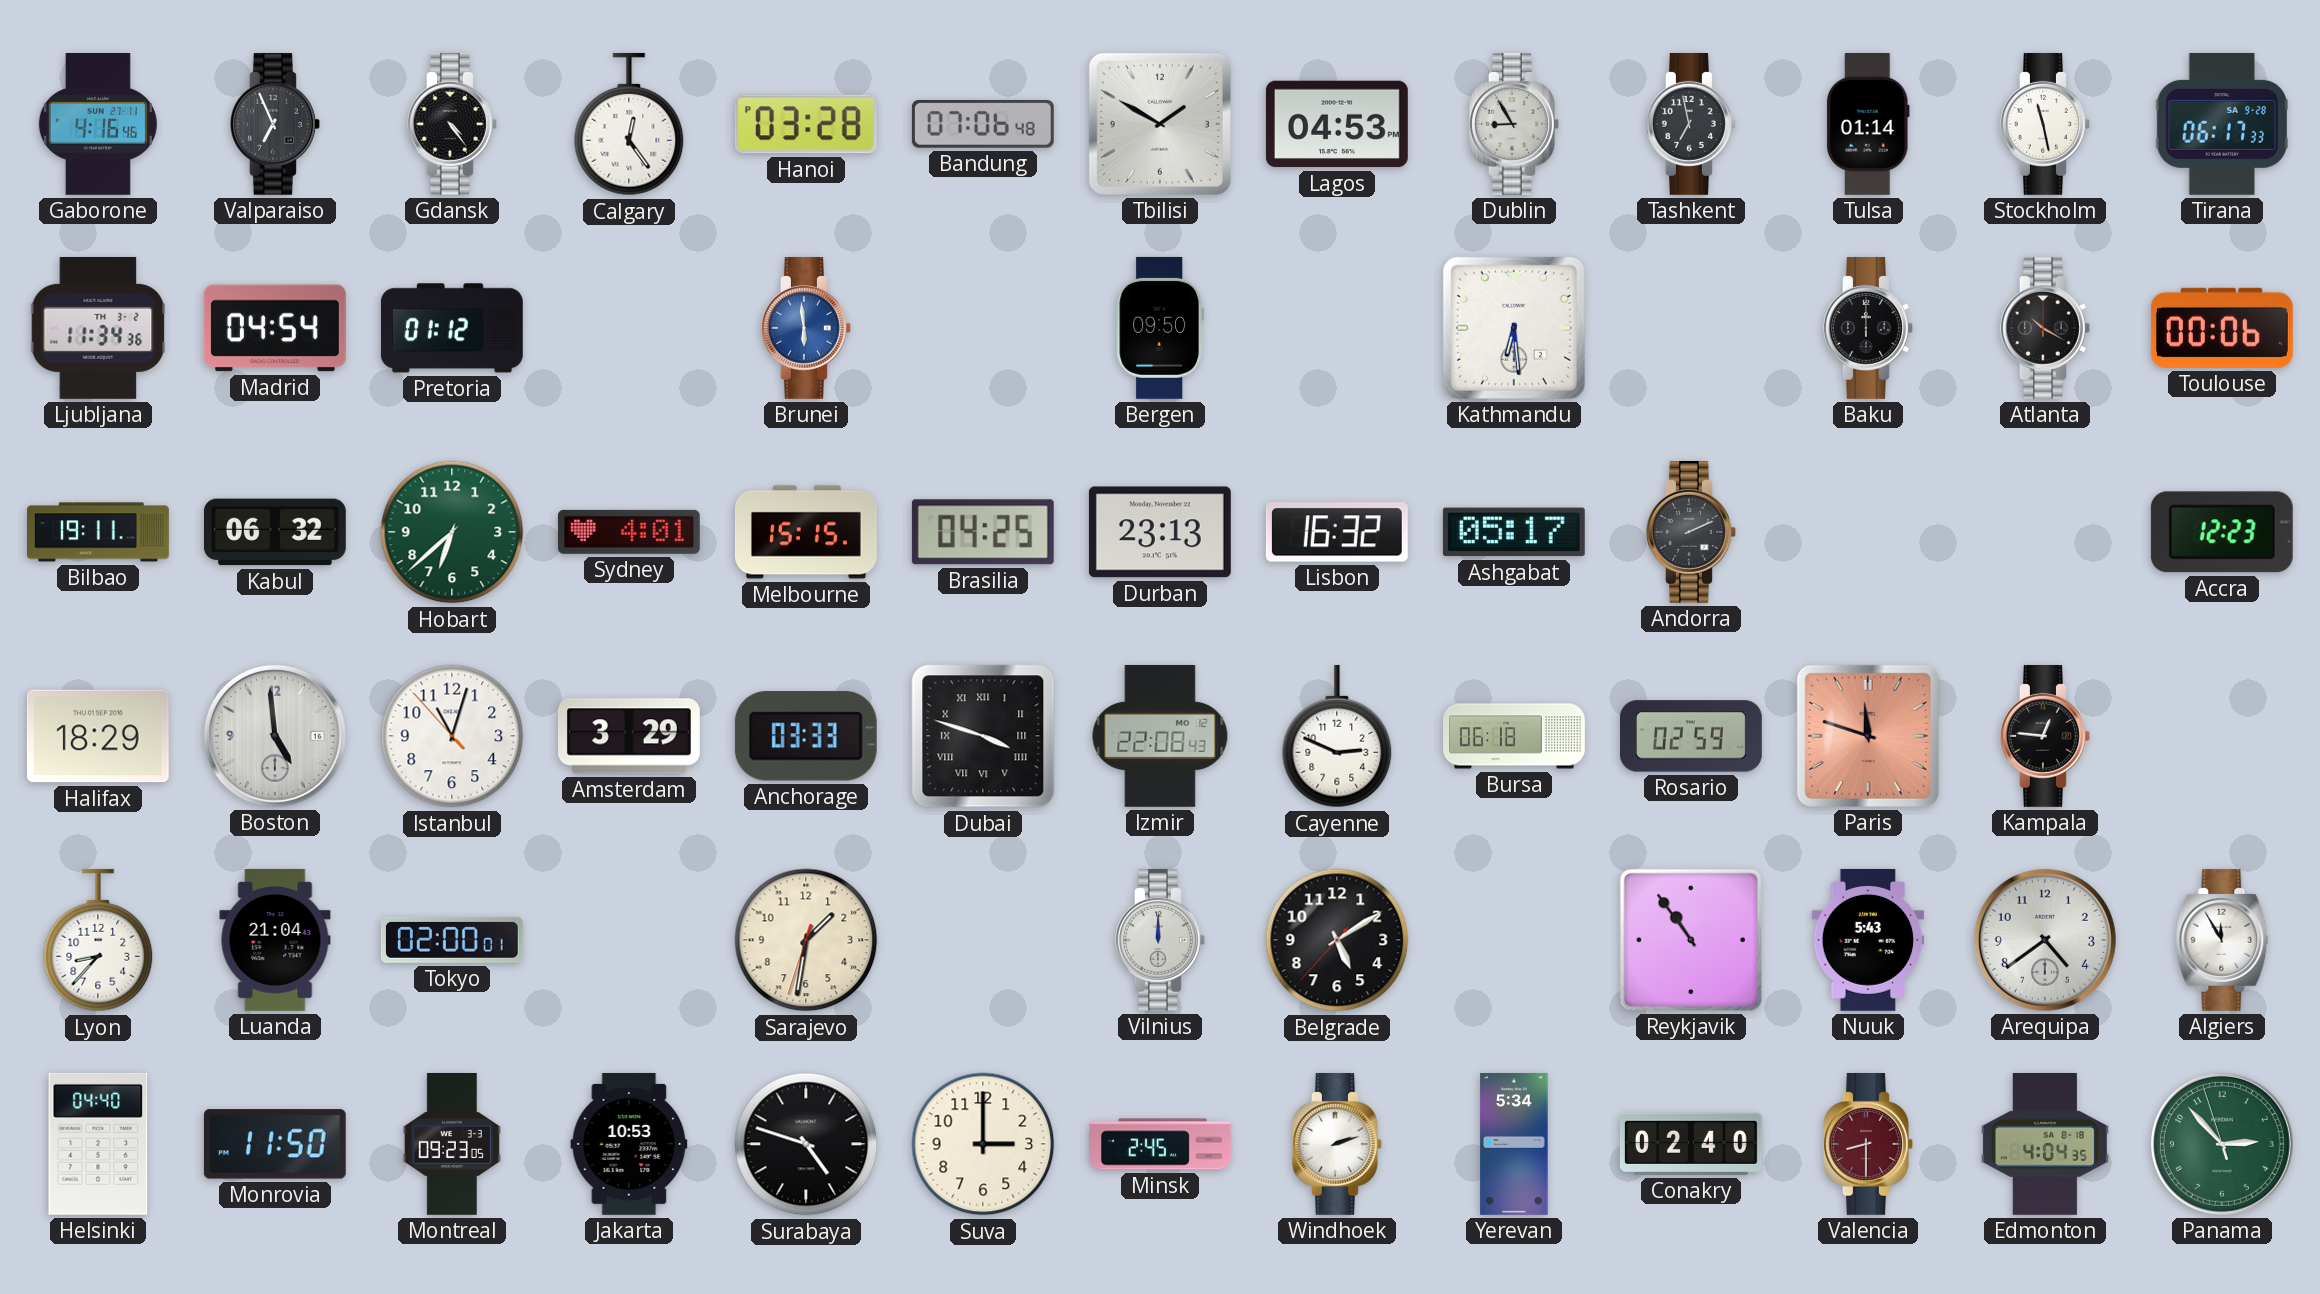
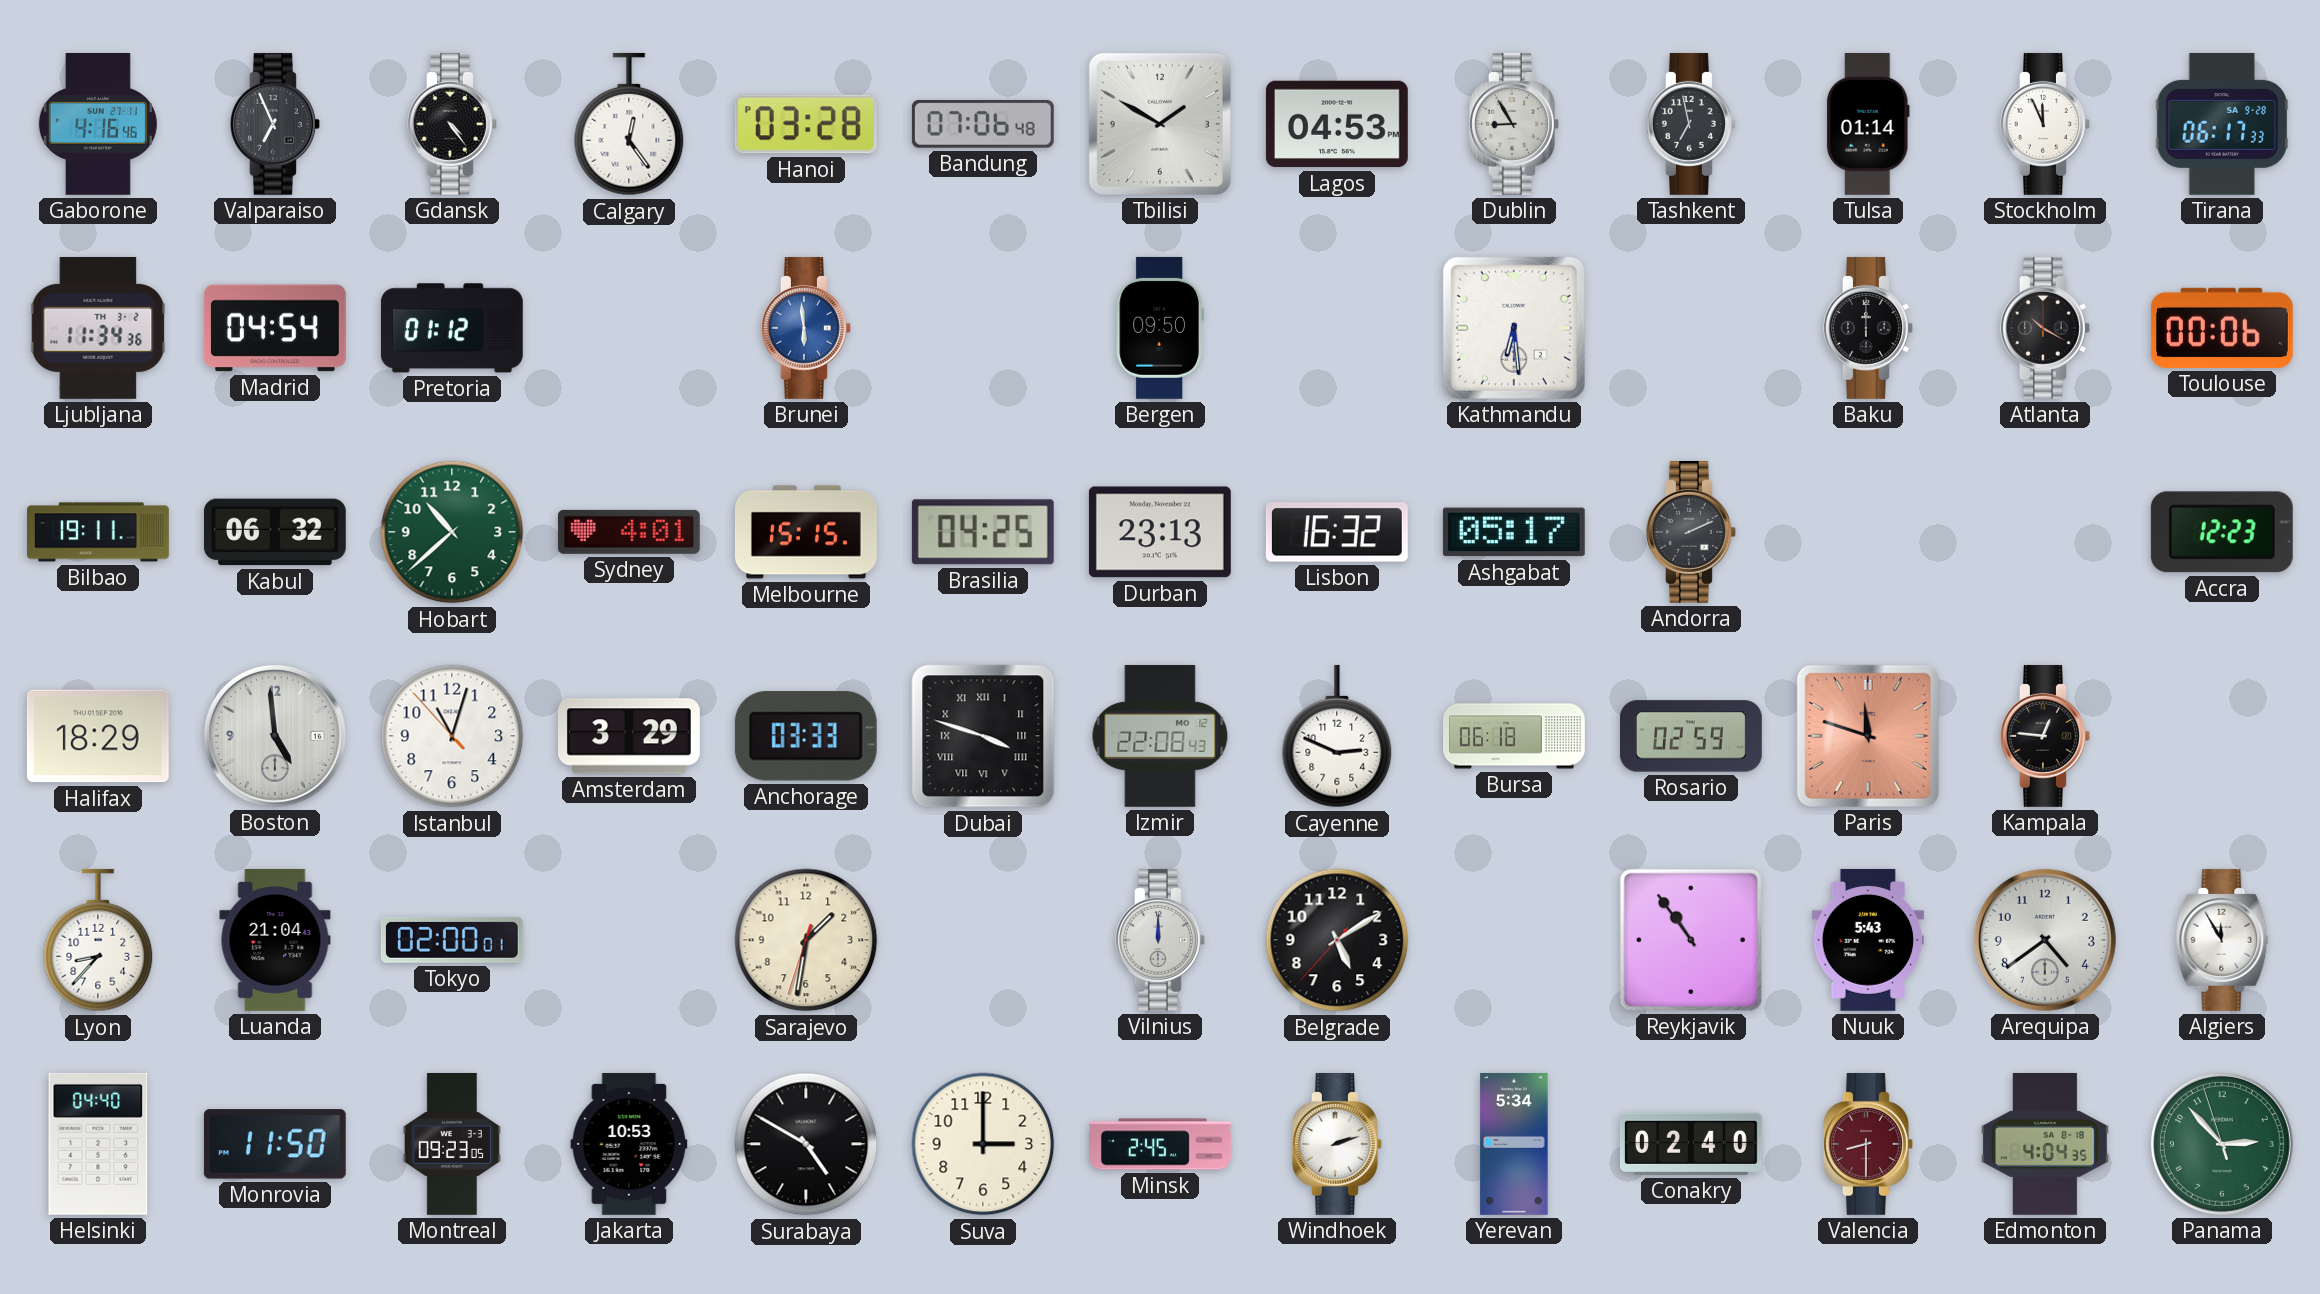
Stockholm: 11:28 -> 11:56
Hobart: 6:38 -> 10:38
Surabaya: 4:48 -> 4:50
